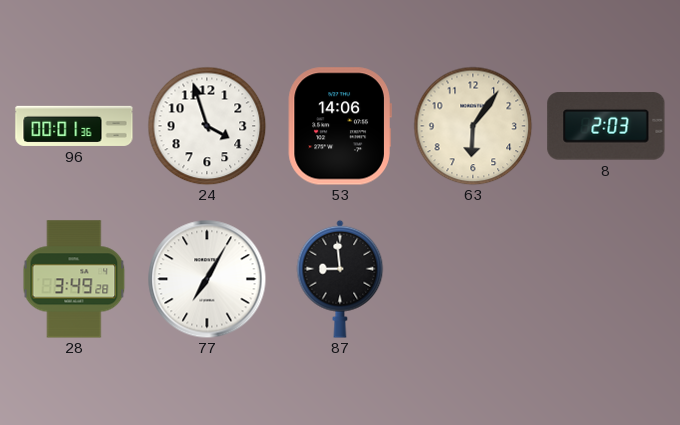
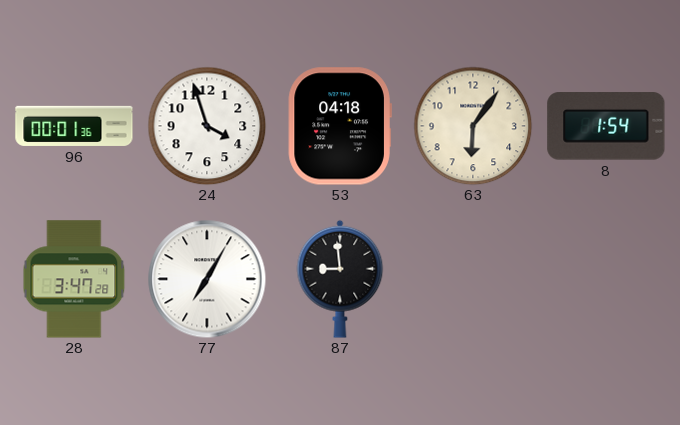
53: 14:06 -> 04:18
8: 2:03 -> 1:54
28: 3:49 -> 3:47
